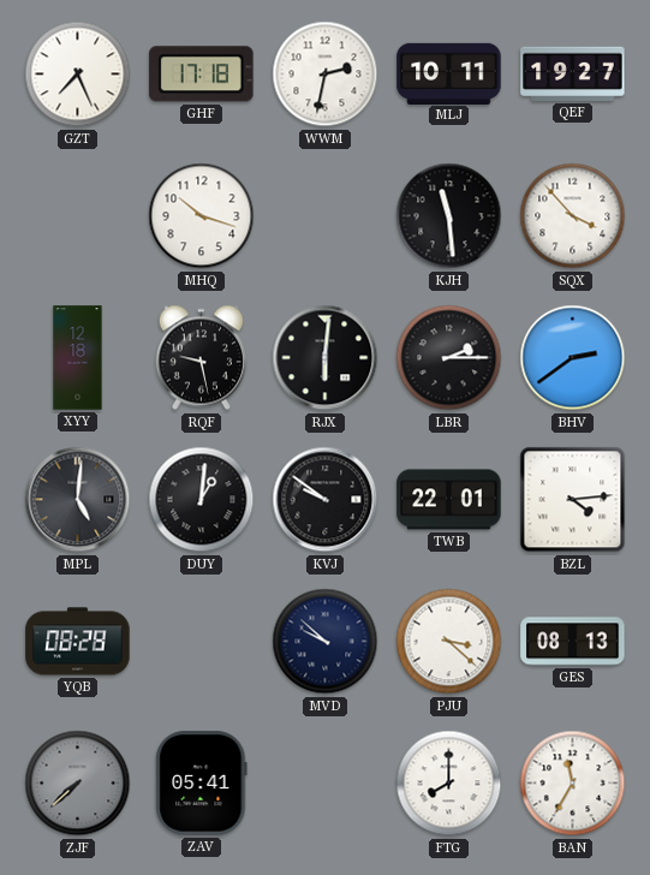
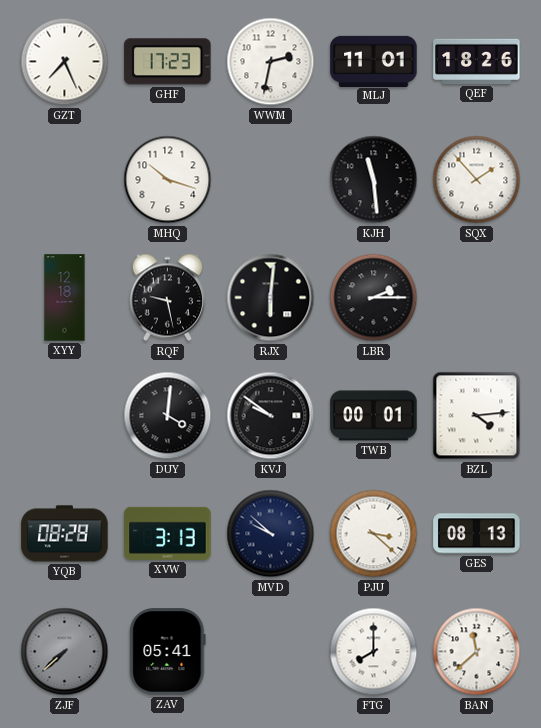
GHF: 17:18 -> 17:23
MLJ: 10:11 -> 11:01
QEF: 19:27 -> 18:26
SQX: 3:53 -> 1:53
BHV: 2:39 -> none
MPL: 5:01 -> none
DUY: 1:01 -> 4:01
TWB: 22:01 -> 00:01
XVW: none -> 3:13
BAN: 11:35 -> 11:38
